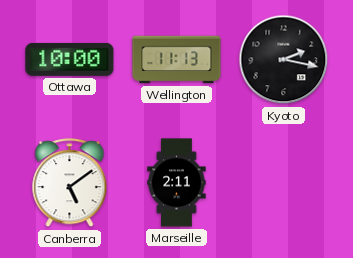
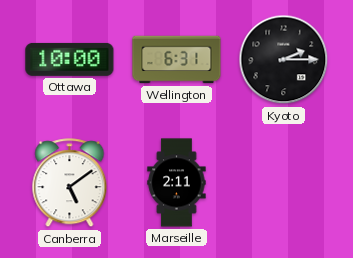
Wellington: 11:13 -> 6:31
Kyoto: 2:17 -> 2:15
